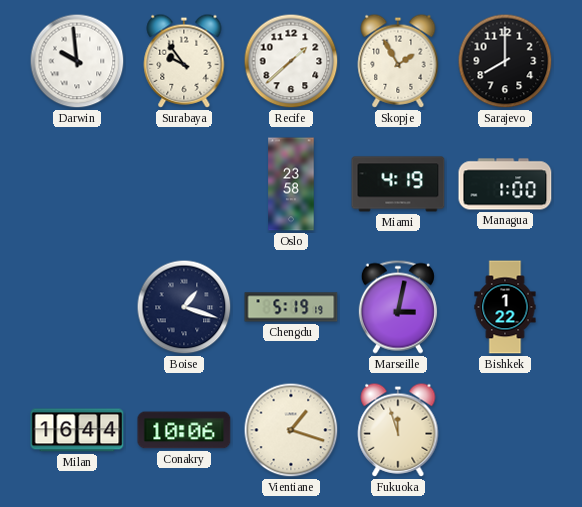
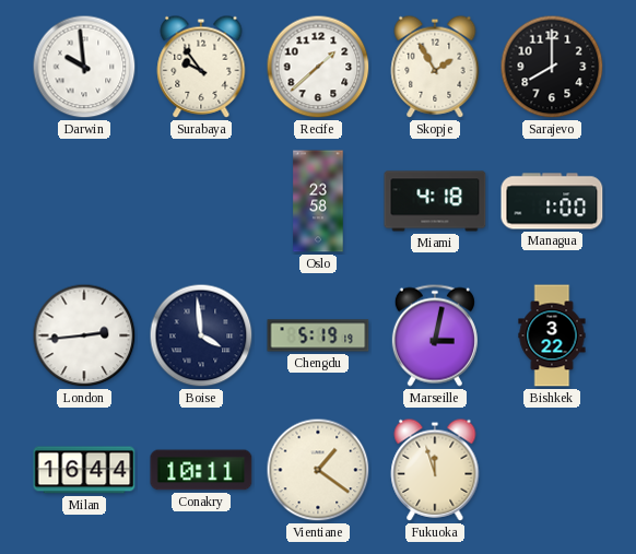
Miami: 4:19 -> 4:18
London: none -> 2:44
Boise: 1:18 -> 3:59
Bishkek: 1:22 -> 3:22
Conakry: 10:06 -> 10:11
Vientiane: 1:18 -> 1:21
